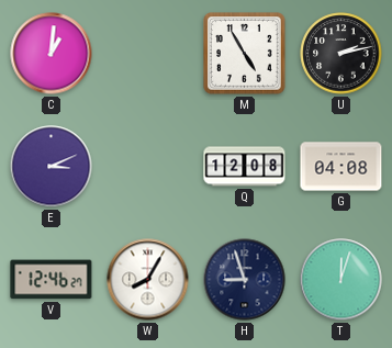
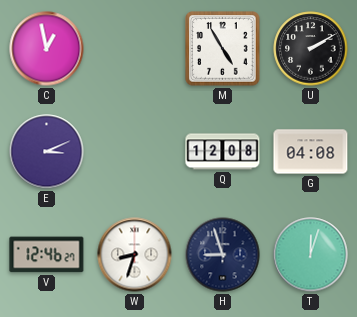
C: 1:01 -> 12:58
U: 2:13 -> 2:10
W: 8:05 -> 8:33
